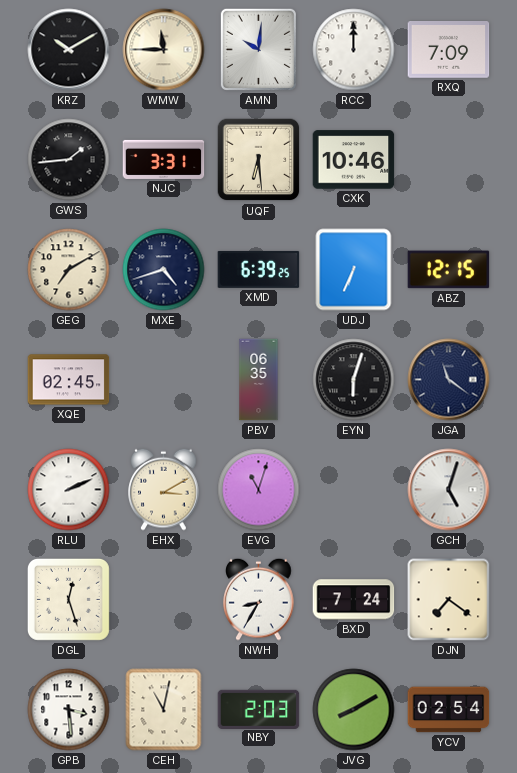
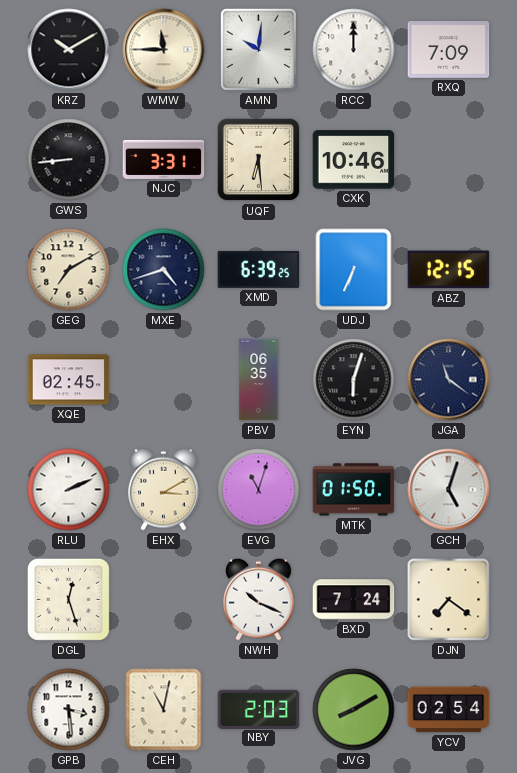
GWS: 1:44 -> 8:44
MTK: none -> 01:50
NWH: 8:35 -> 10:19
